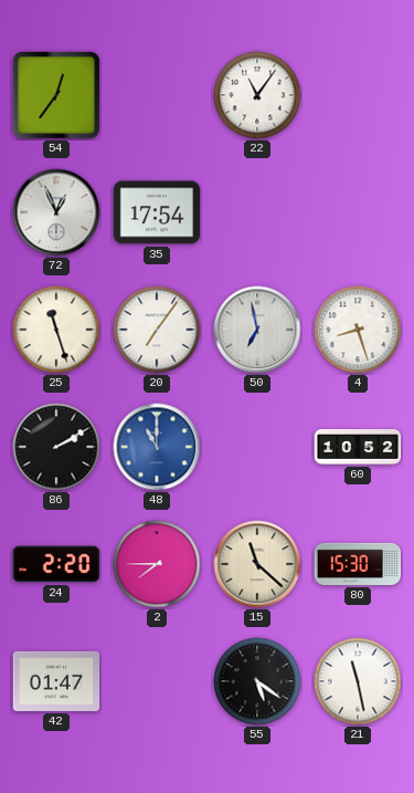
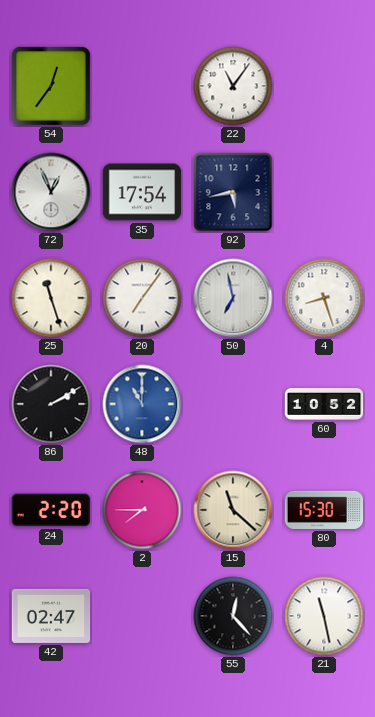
92: none -> 5:43
42: 01:47 -> 02:47
55: 5:21 -> 12:23
